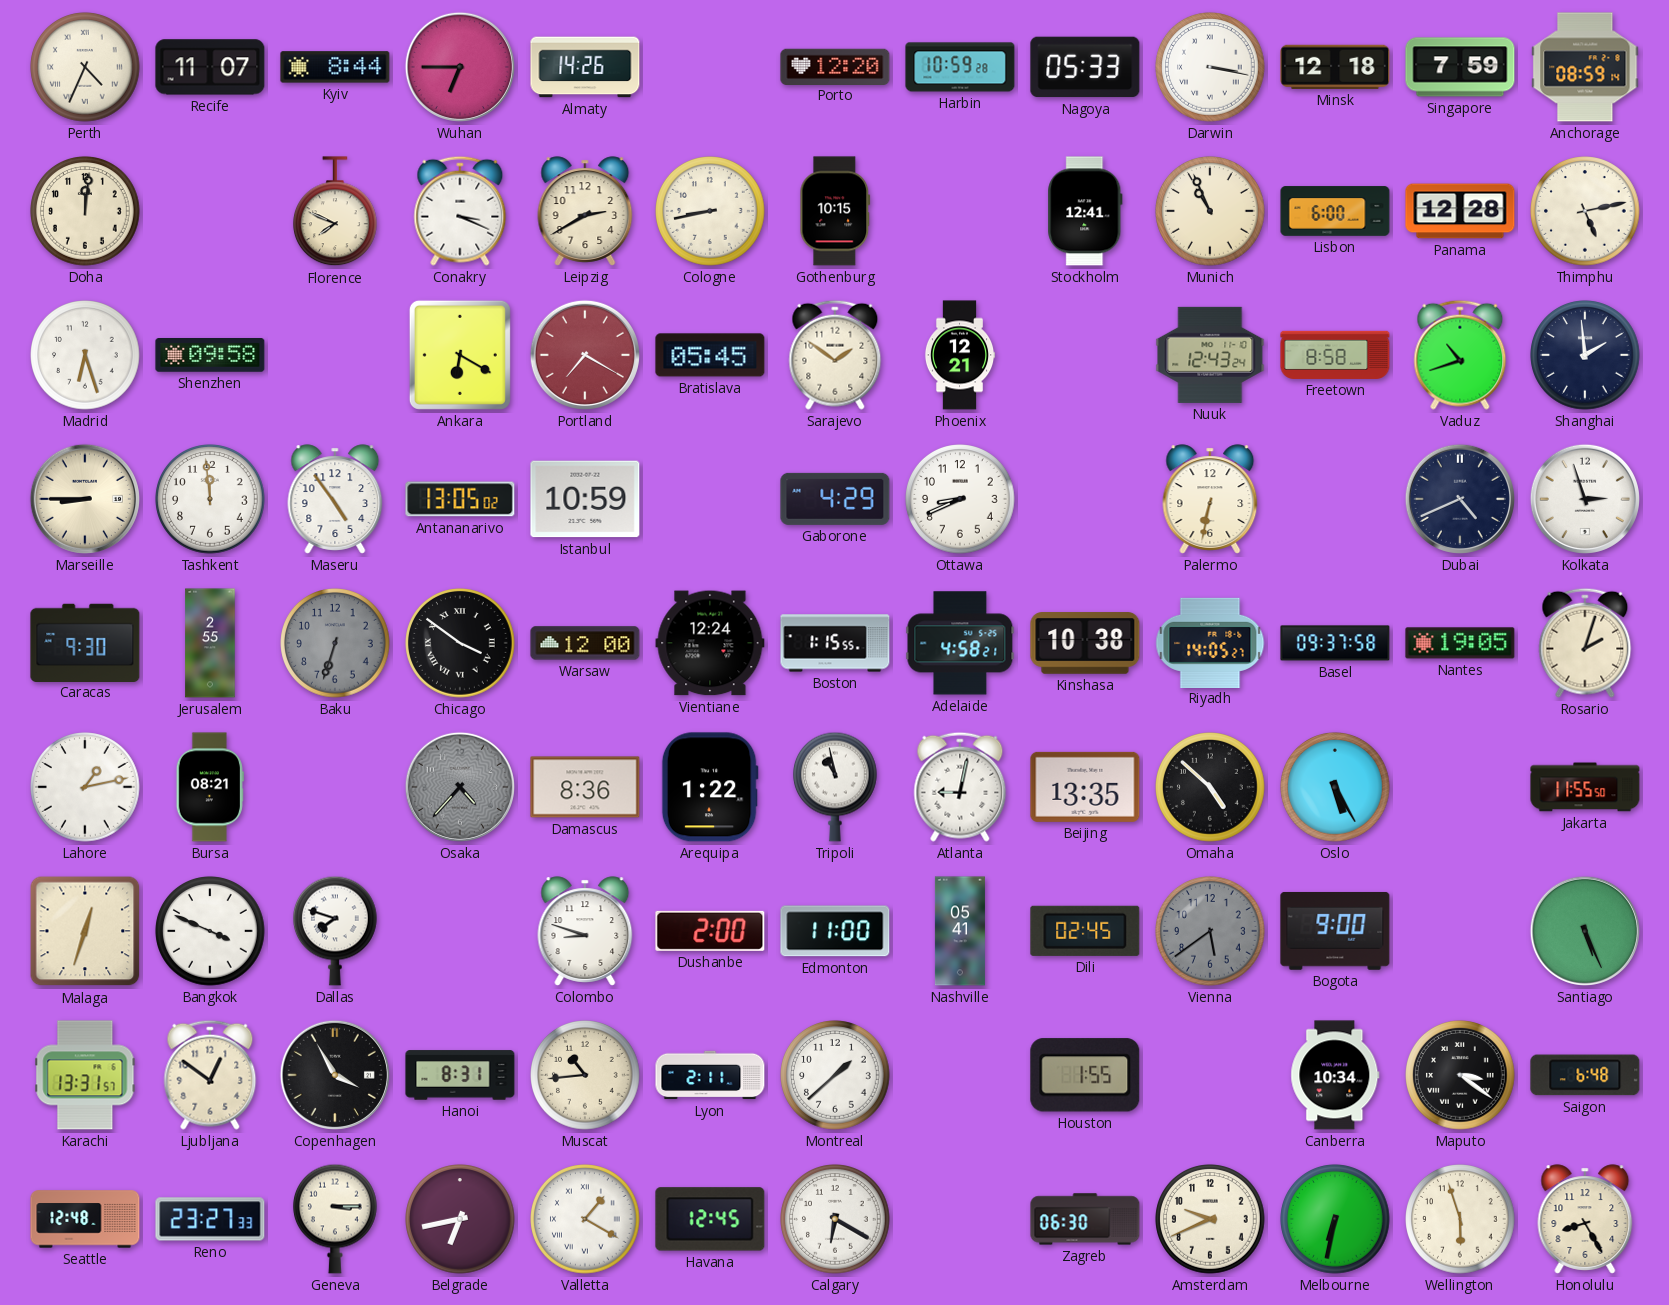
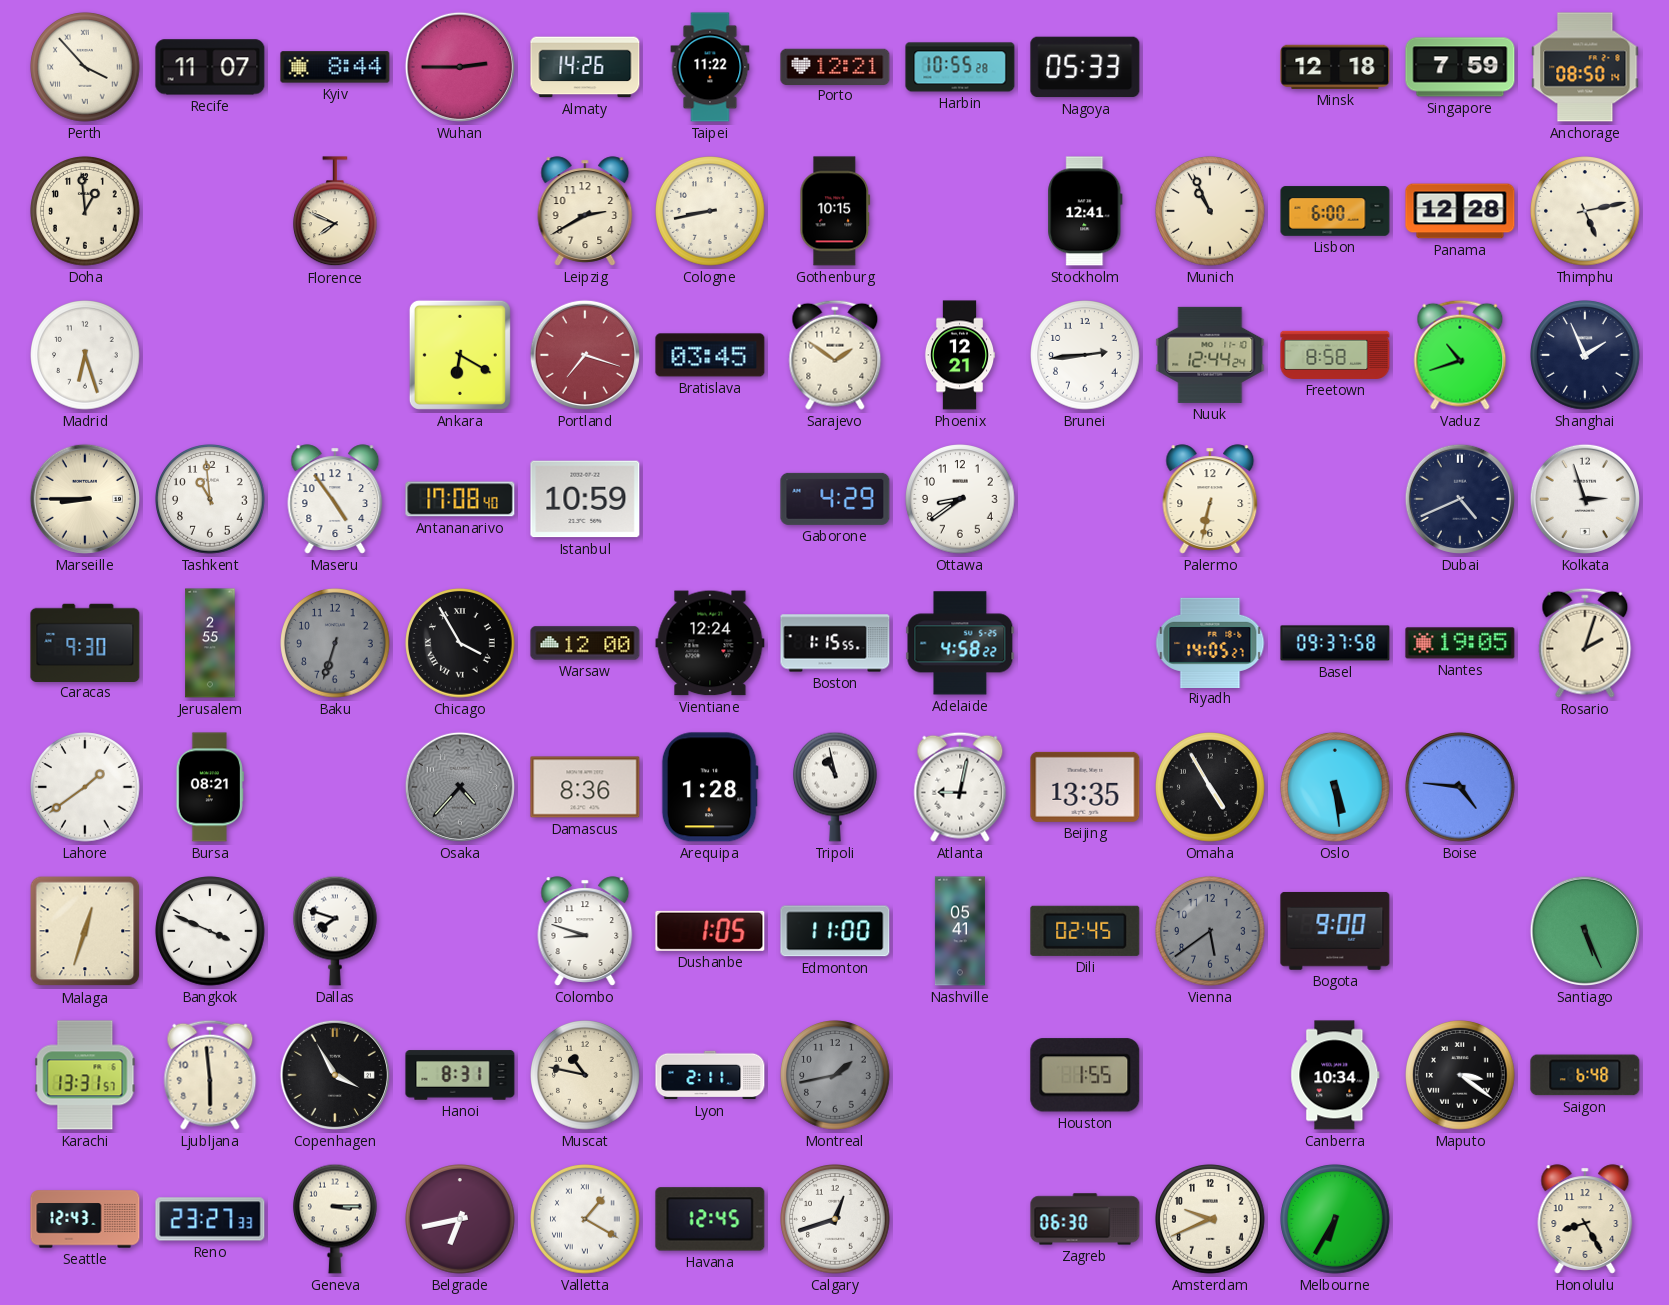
Perth: 4:34 -> 3:53
Wuhan: 6:45 -> 2:45
Taipei: none -> 11:22
Porto: 12:20 -> 12:21
Harbin: 10:59 -> 10:55
Darwin: 3:17 -> none
Anchorage: 08:59 -> 08:50
Doha: 12:01 -> 12:59
Conakry: 3:19 -> none
Shenzhen: 09:58 -> none
Portland: 7:20 -> 7:18
Bratislava: 05:45 -> 03:45
Brunei: none -> 2:44
Nuuk: 12:43 -> 12:44
Shanghai: 1:59 -> 1:56
Tashkent: 11:59 -> 10:59
Antananarivo: 13:05 -> 17:08
Ottawa: 8:41 -> 8:39
Chicago: 3:51 -> 3:55
Adelaide: 4:58:21 -> 4:58:22
Kinshasa: 10:38 -> none
Lahore: 1:13 -> 1:39
Arequipa: 1:22 -> 1:28
Omaha: 4:52 -> 4:55
Oslo: 5:25 -> 5:29
Boise: none -> 4:46
Jakarta: 11:55 -> none
Dushanbe: 2:00 -> 1:05
Ljubljana: 12:51 -> 5:59
Muscat: 10:44 -> 10:47
Montreal: 1:38 -> 1:43
Montreal dial: white -> grey
Seattle: 12:48 -> 12:43
Calgary: 6:20 -> 12:42
Melbourne: 6:32 -> 6:35
Wellington: 5:57 -> none
